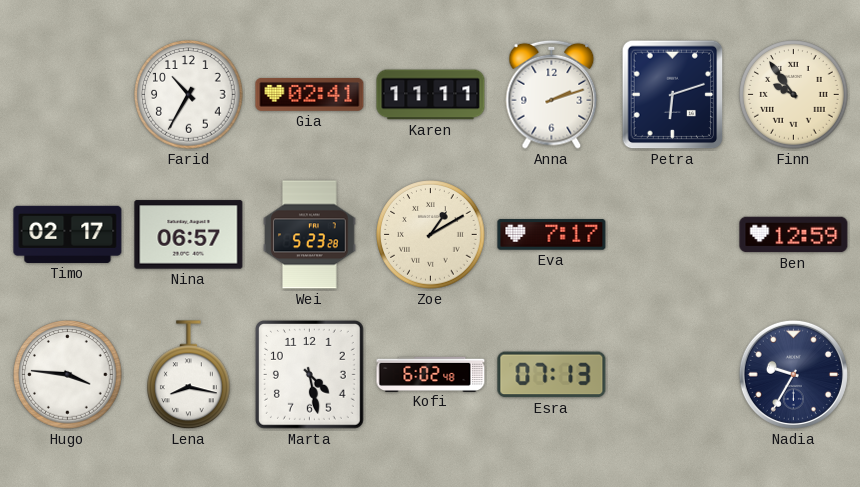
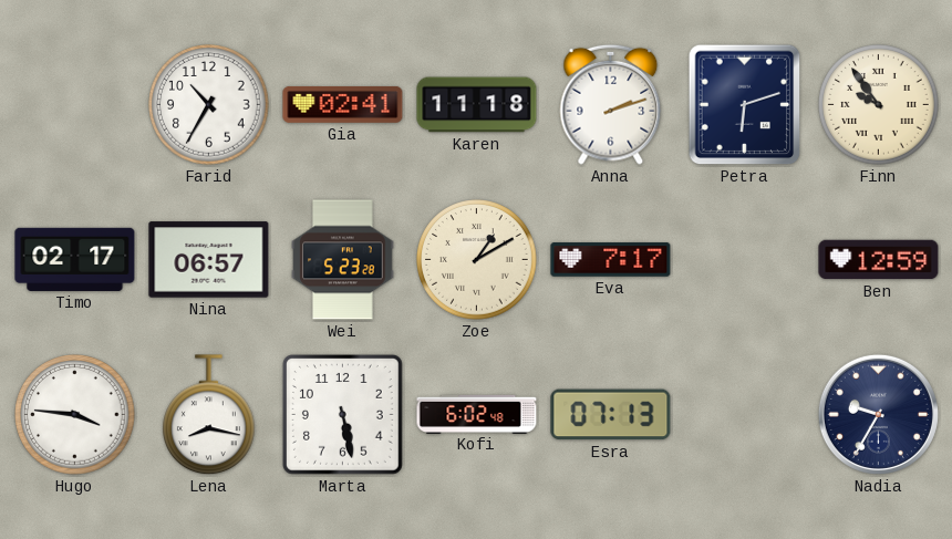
Karen: 11:11 -> 11:18
Marta: 4:28 -> 5:28
